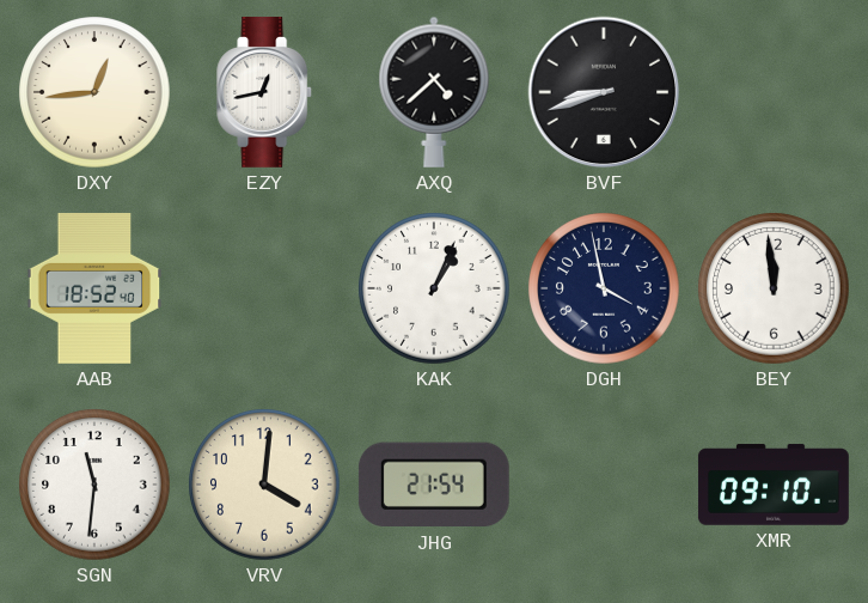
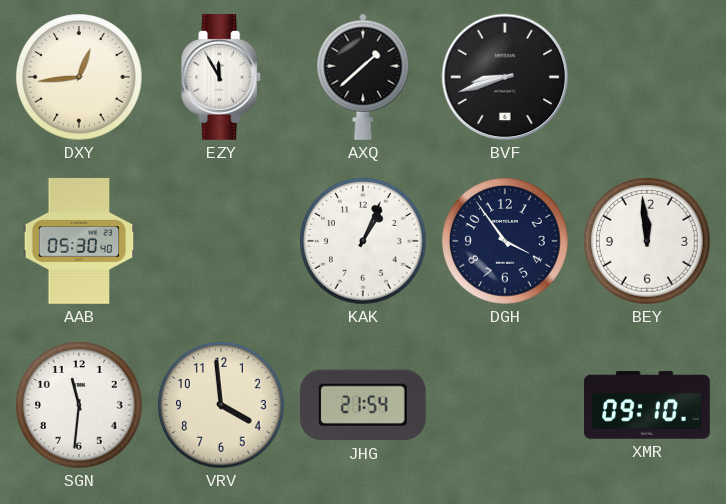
EZY: 12:43 -> 11:55
AXQ: 4:38 -> 1:38
AAB: 18:52 -> 05:30
DGH: 3:58 -> 3:54
VRV: 4:01 -> 3:59
